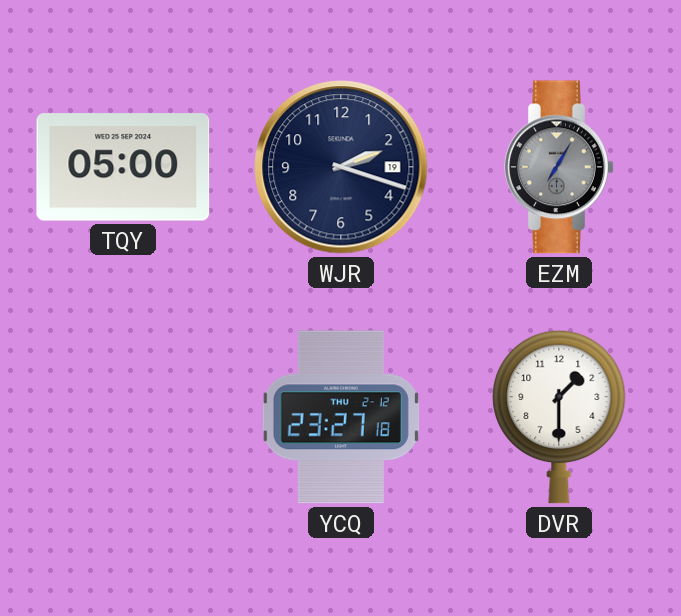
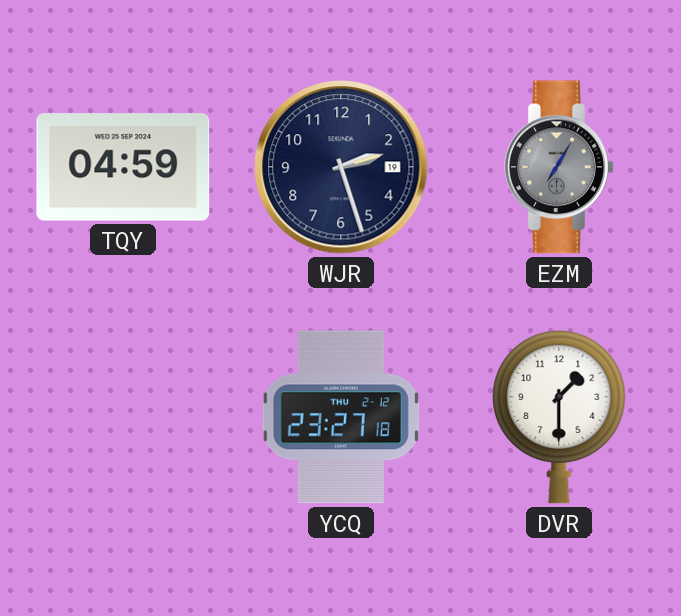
TQY: 05:00 -> 04:59
WJR: 2:18 -> 2:27
